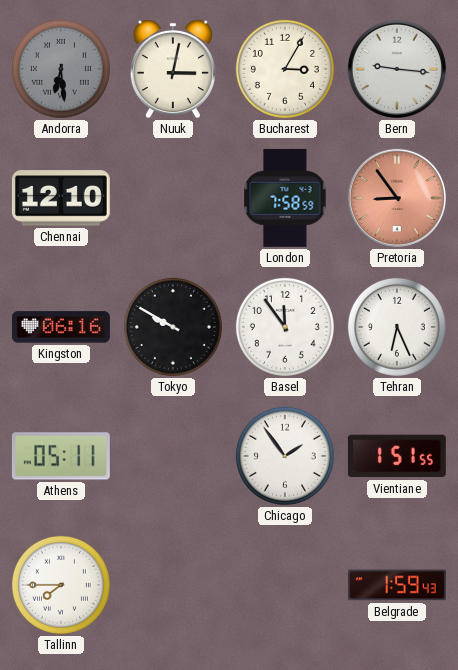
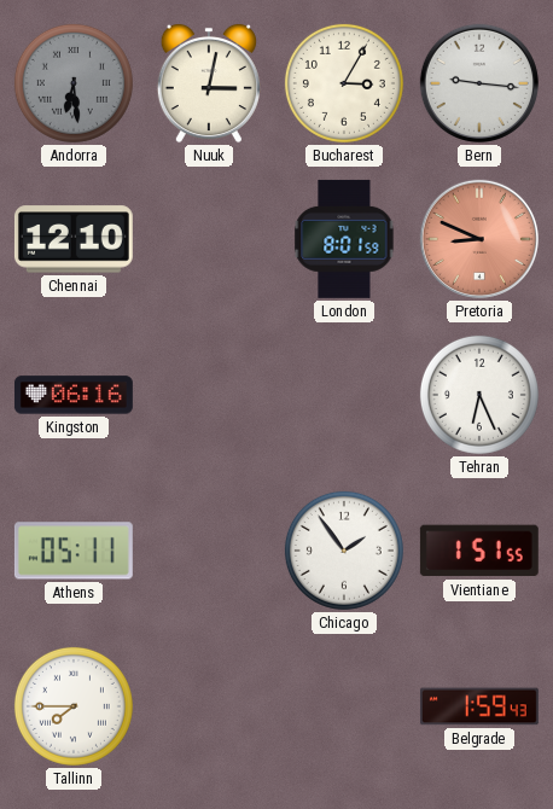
London: 7:58 -> 8:01
Pretoria: 8:54 -> 8:49
Tokyo: 9:50 -> none
Basel: 11:54 -> none
